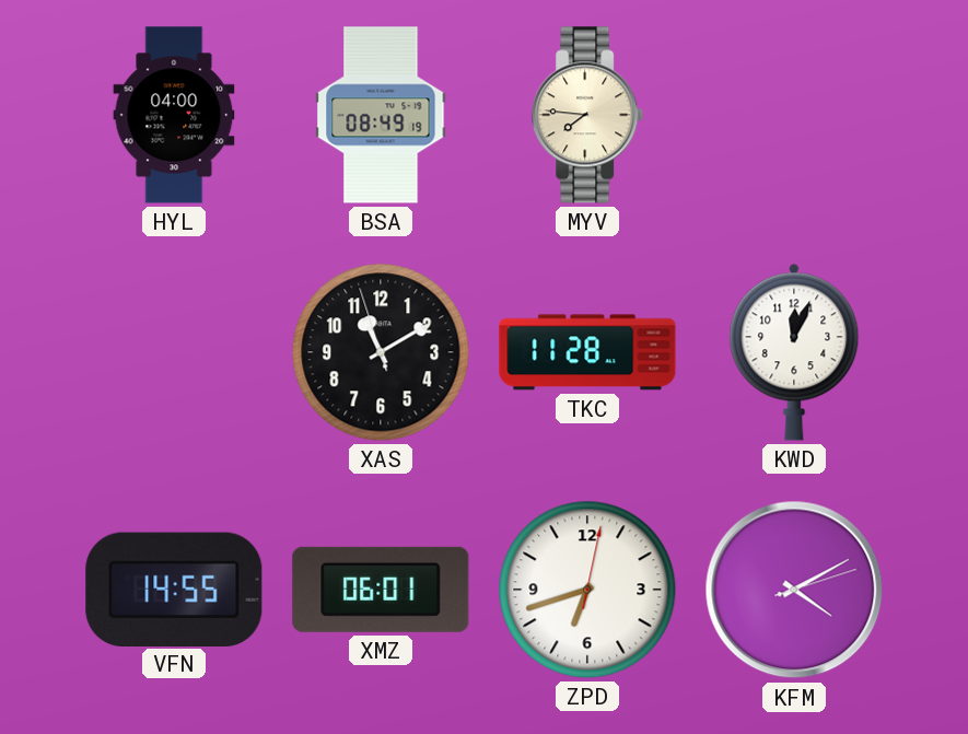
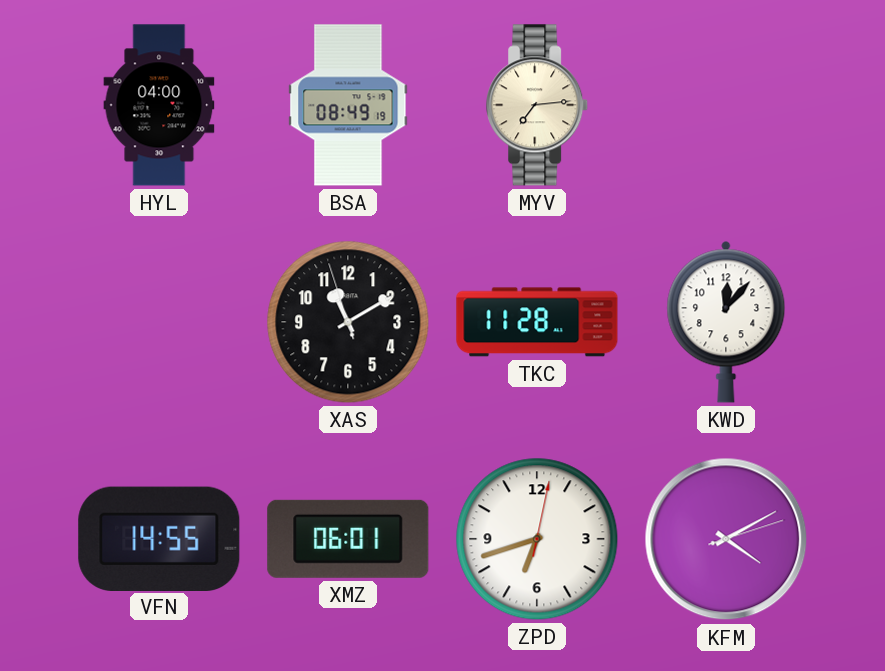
MYV: 7:46 -> 7:14
KWD: 12:04 -> 12:07
